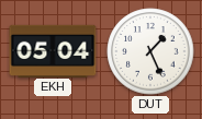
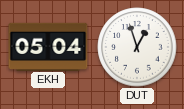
DUT: 1:26 -> 12:57
